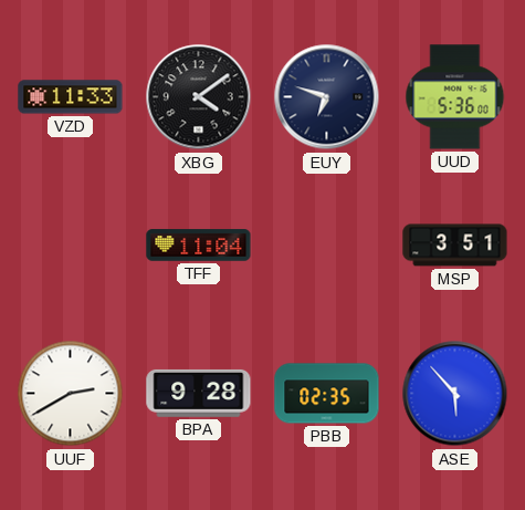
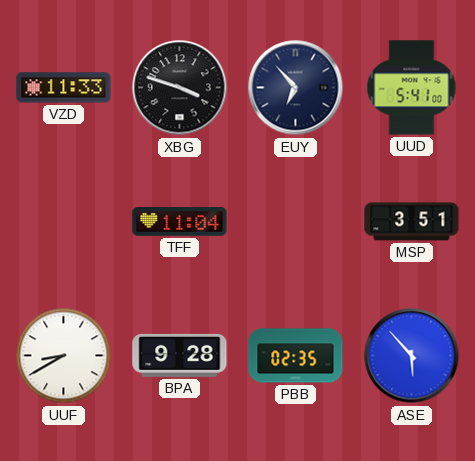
XBG: 4:09 -> 3:48
EUY: 6:48 -> 6:53
UUD: 5:36 -> 5:41
UUF: 2:40 -> 8:40
